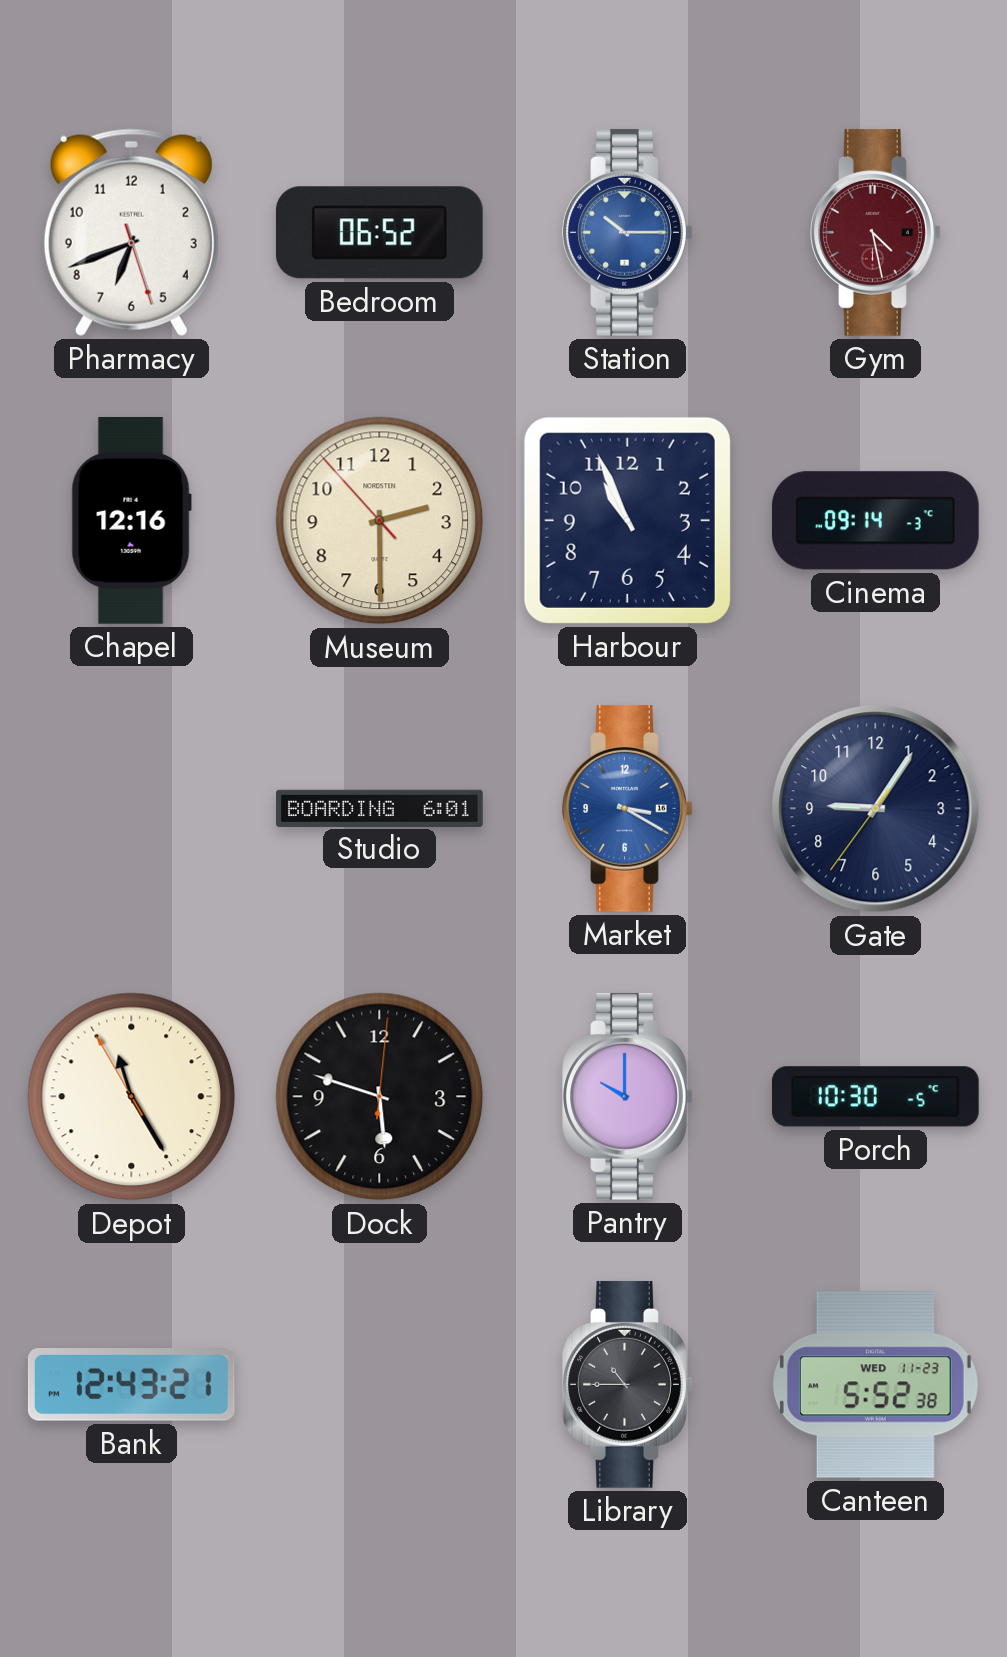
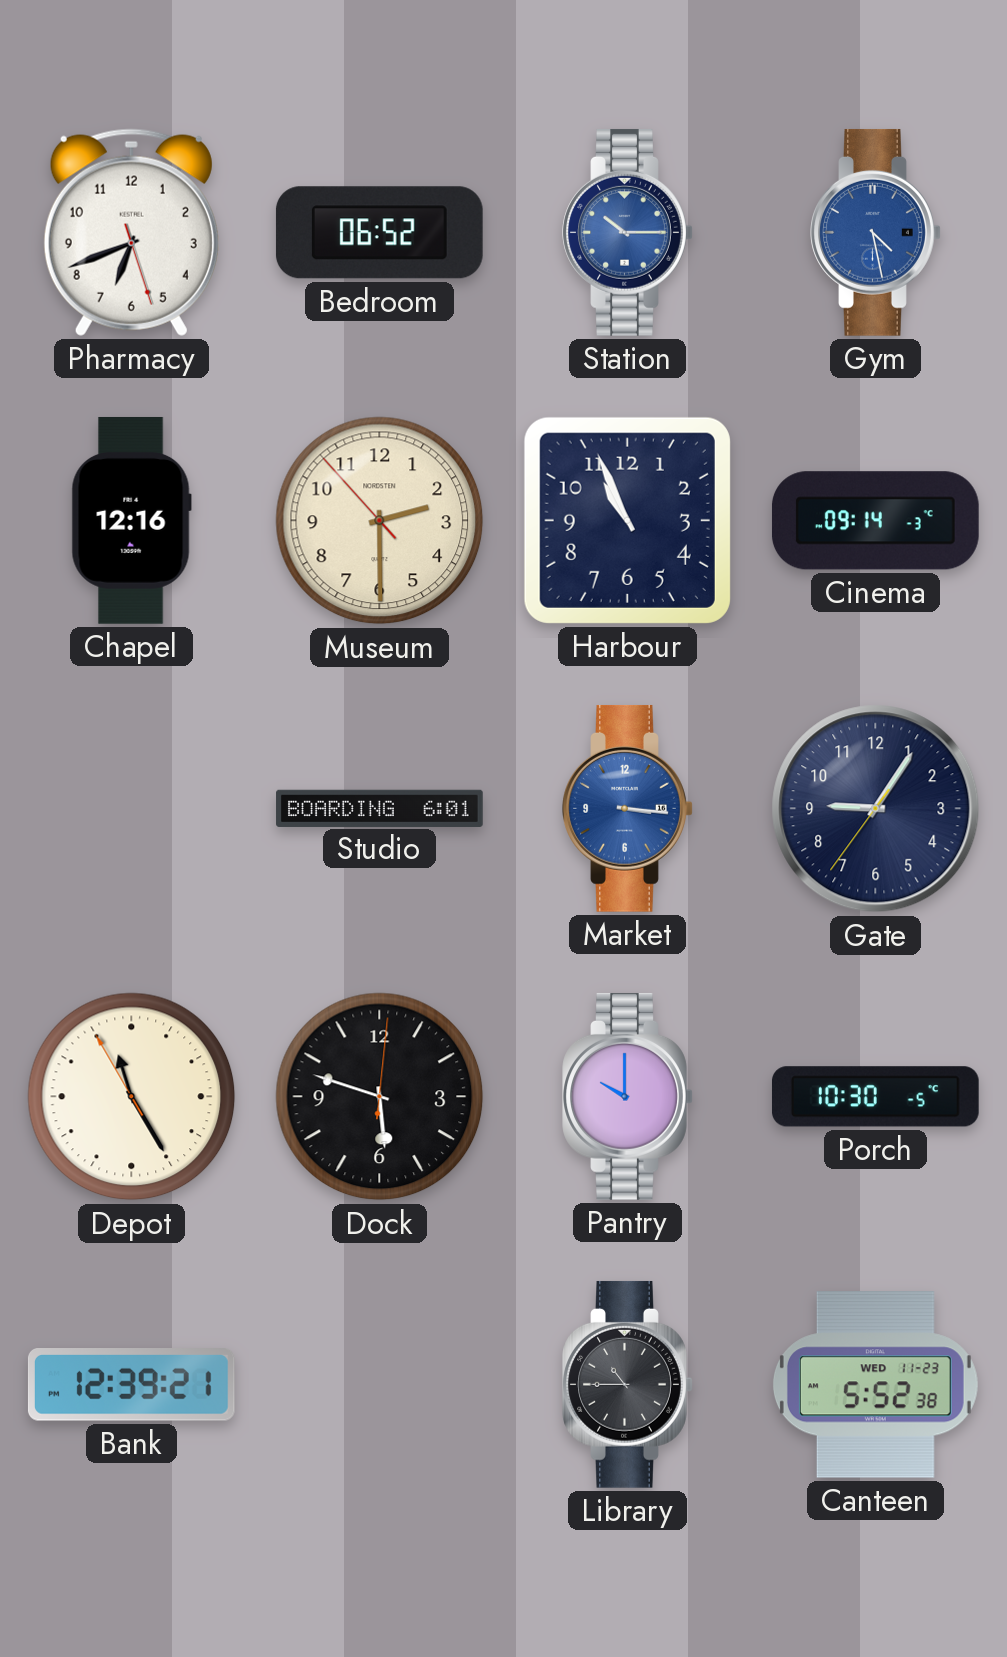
Gym dial: burgundy -> blue
Market: 3:20 -> 3:16
Bank: 12:43 -> 12:39
